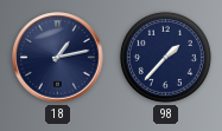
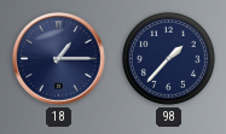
18: 1:13 -> 1:15
